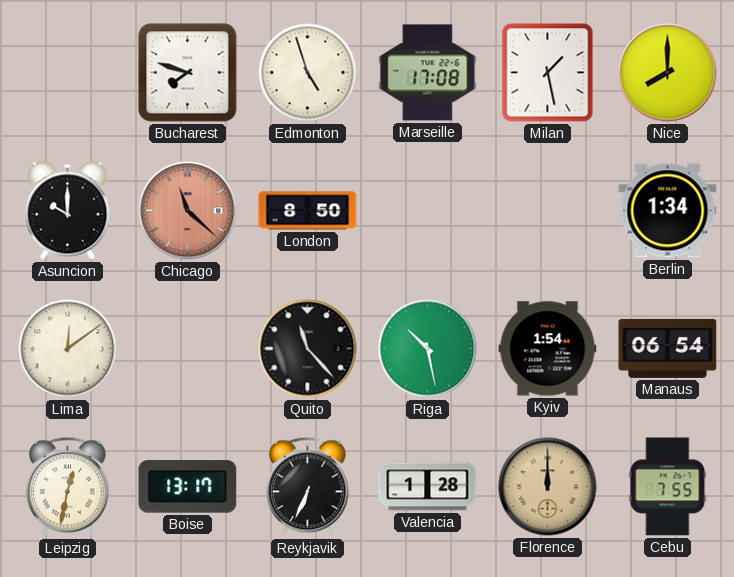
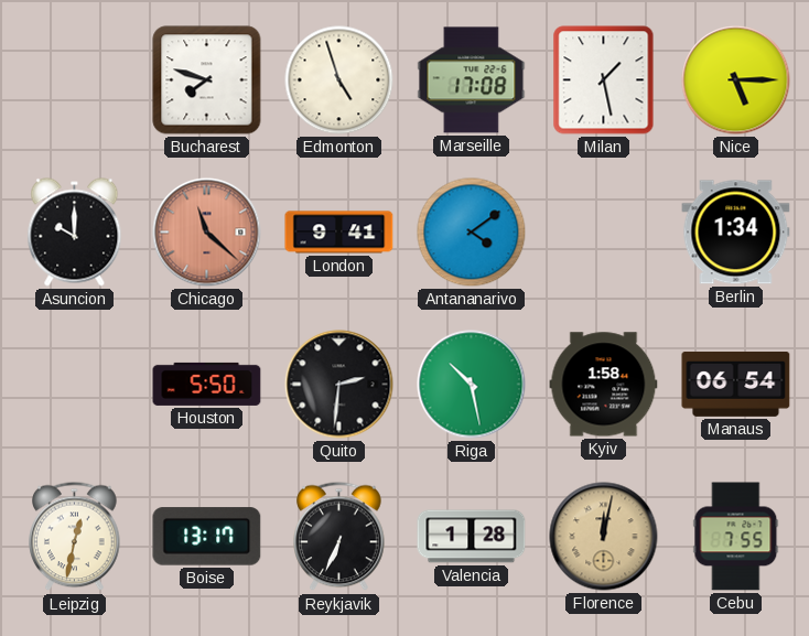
Nice: 8:00 -> 5:15
London: 8:50 -> 9:41
Antananarivo: none -> 4:09
Lima: 12:09 -> none
Houston: none -> 5:50
Quito: 11:23 -> 2:31
Kyiv: 1:54 -> 1:58
Florence: 12:00 -> 12:02
